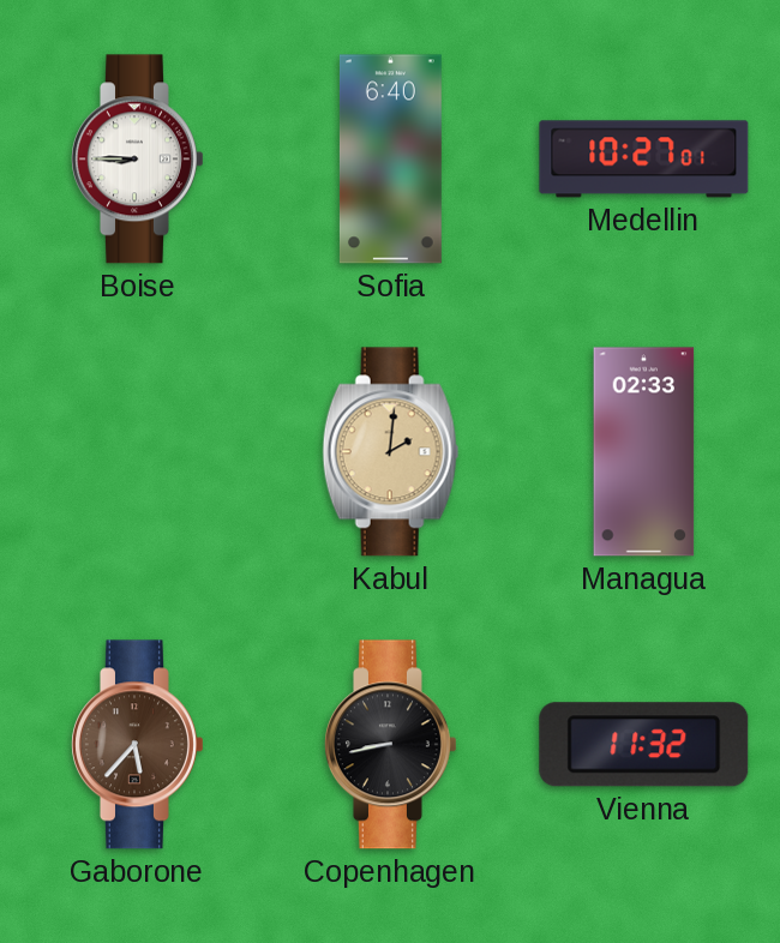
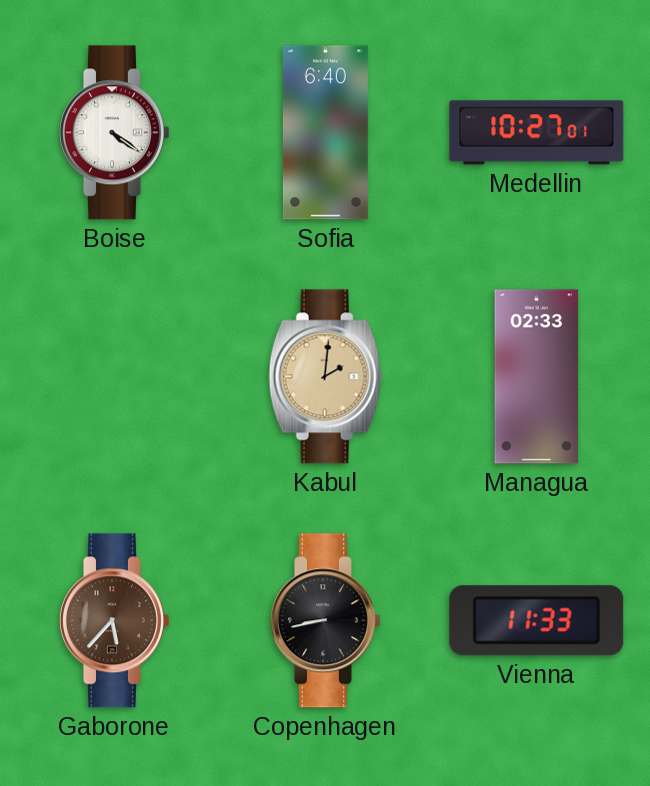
Boise: 8:45 -> 4:21
Vienna: 11:32 -> 11:33
